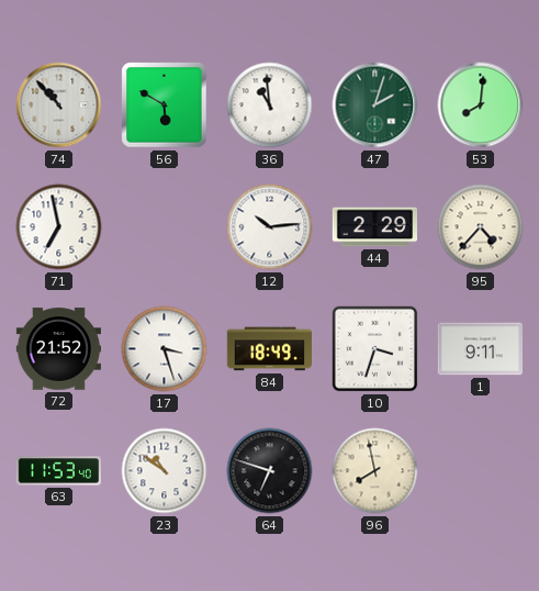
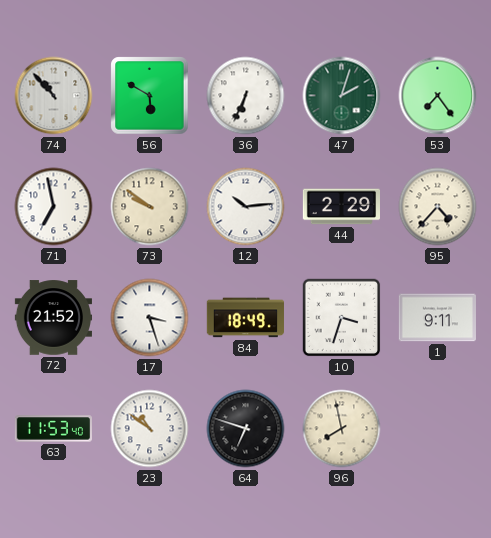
36: 10:59 -> 6:34
53: 8:01 -> 7:24
73: none -> 9:51
